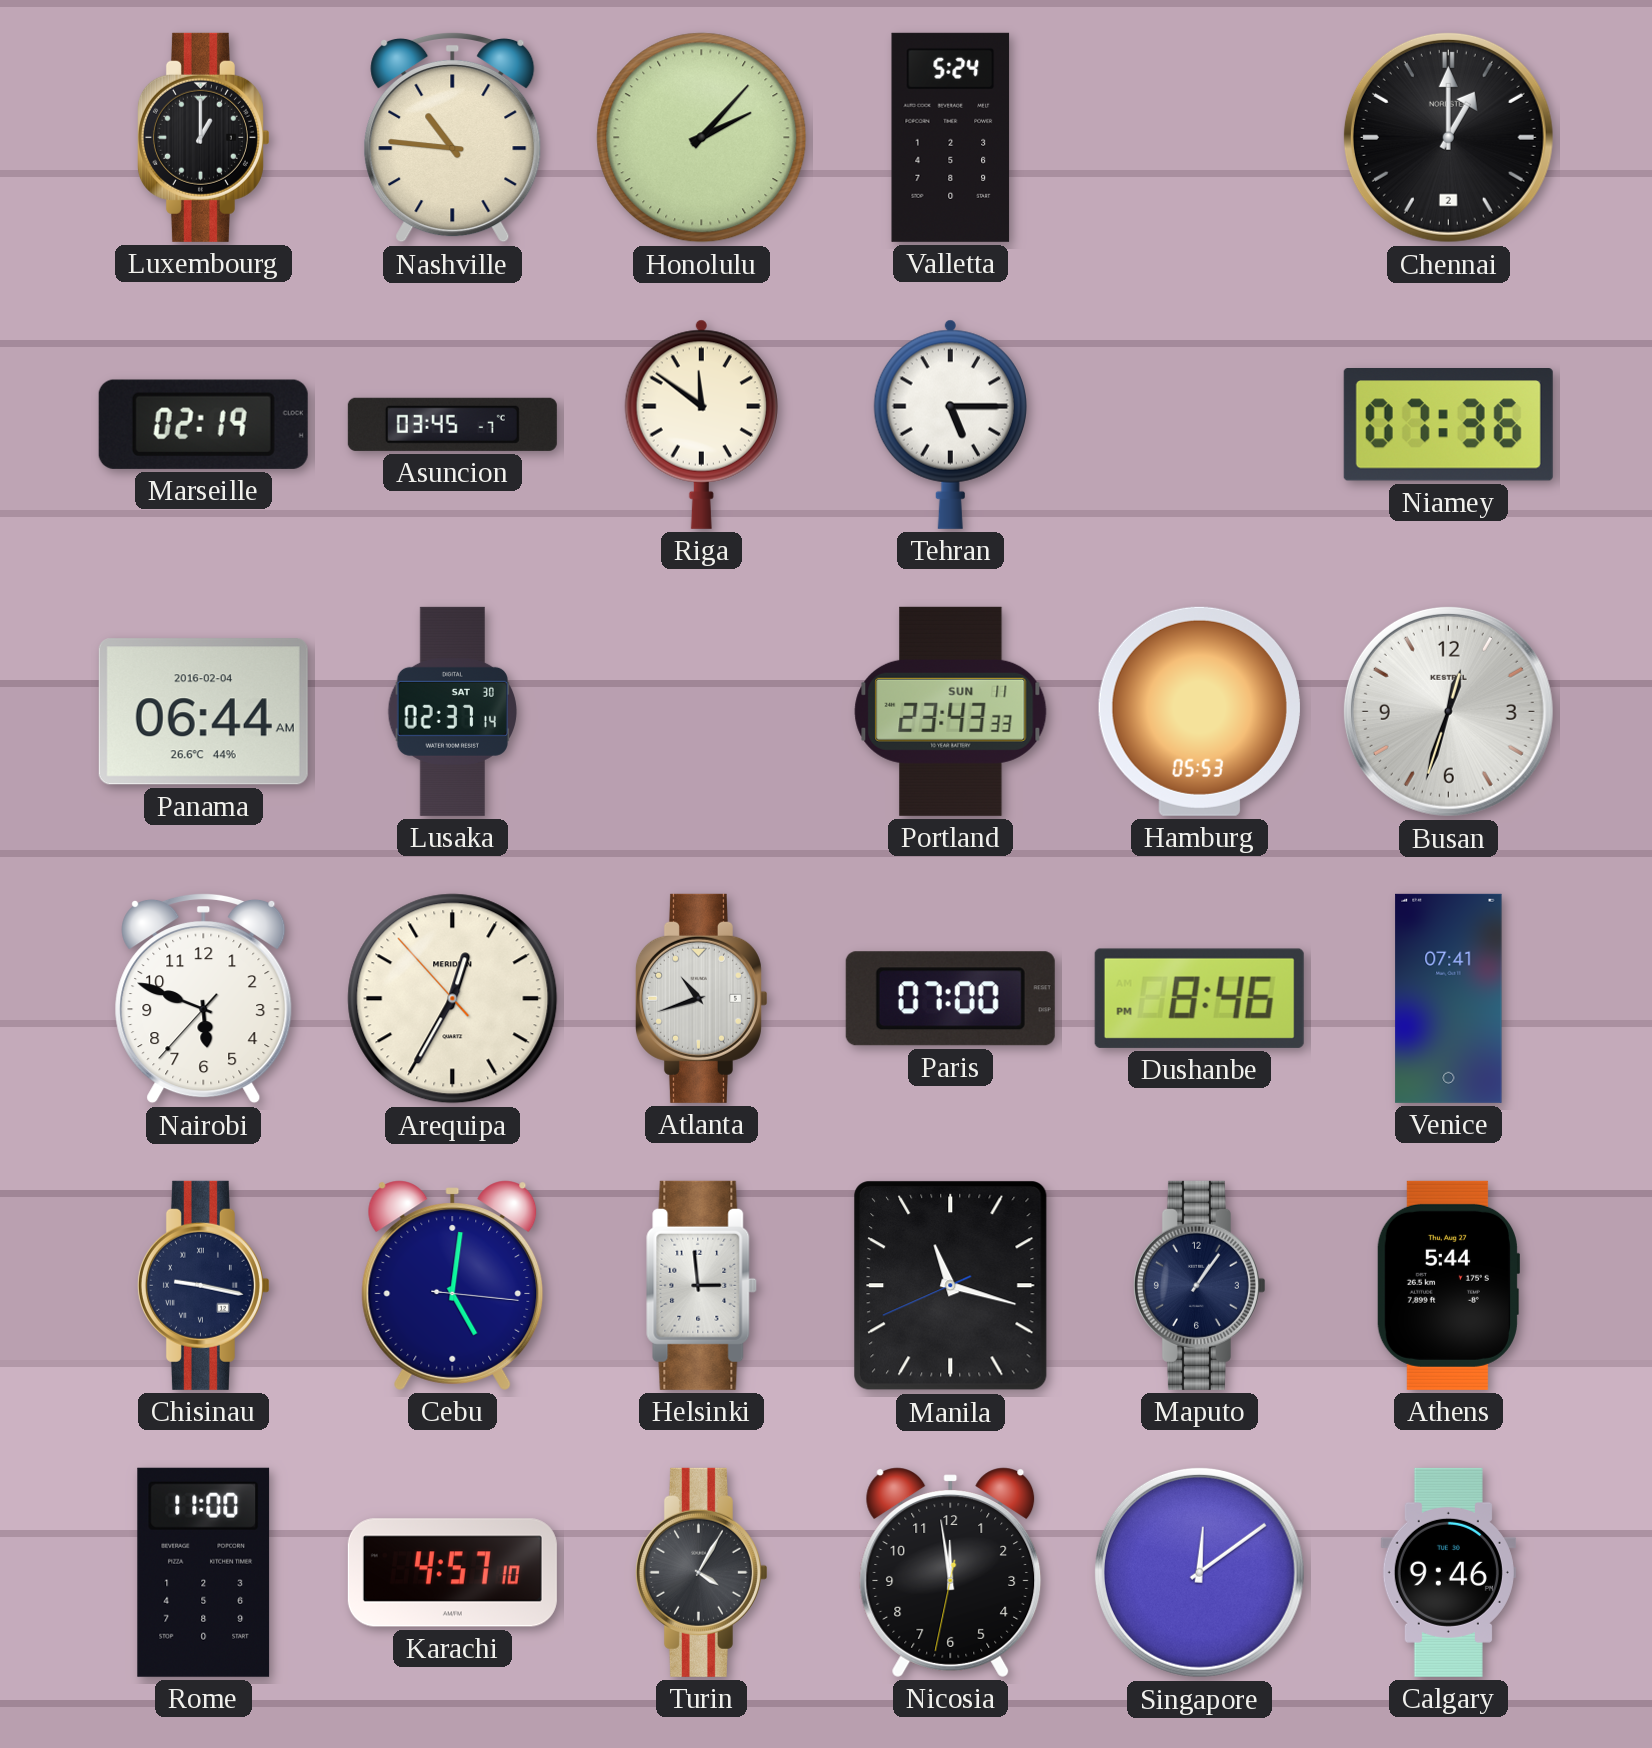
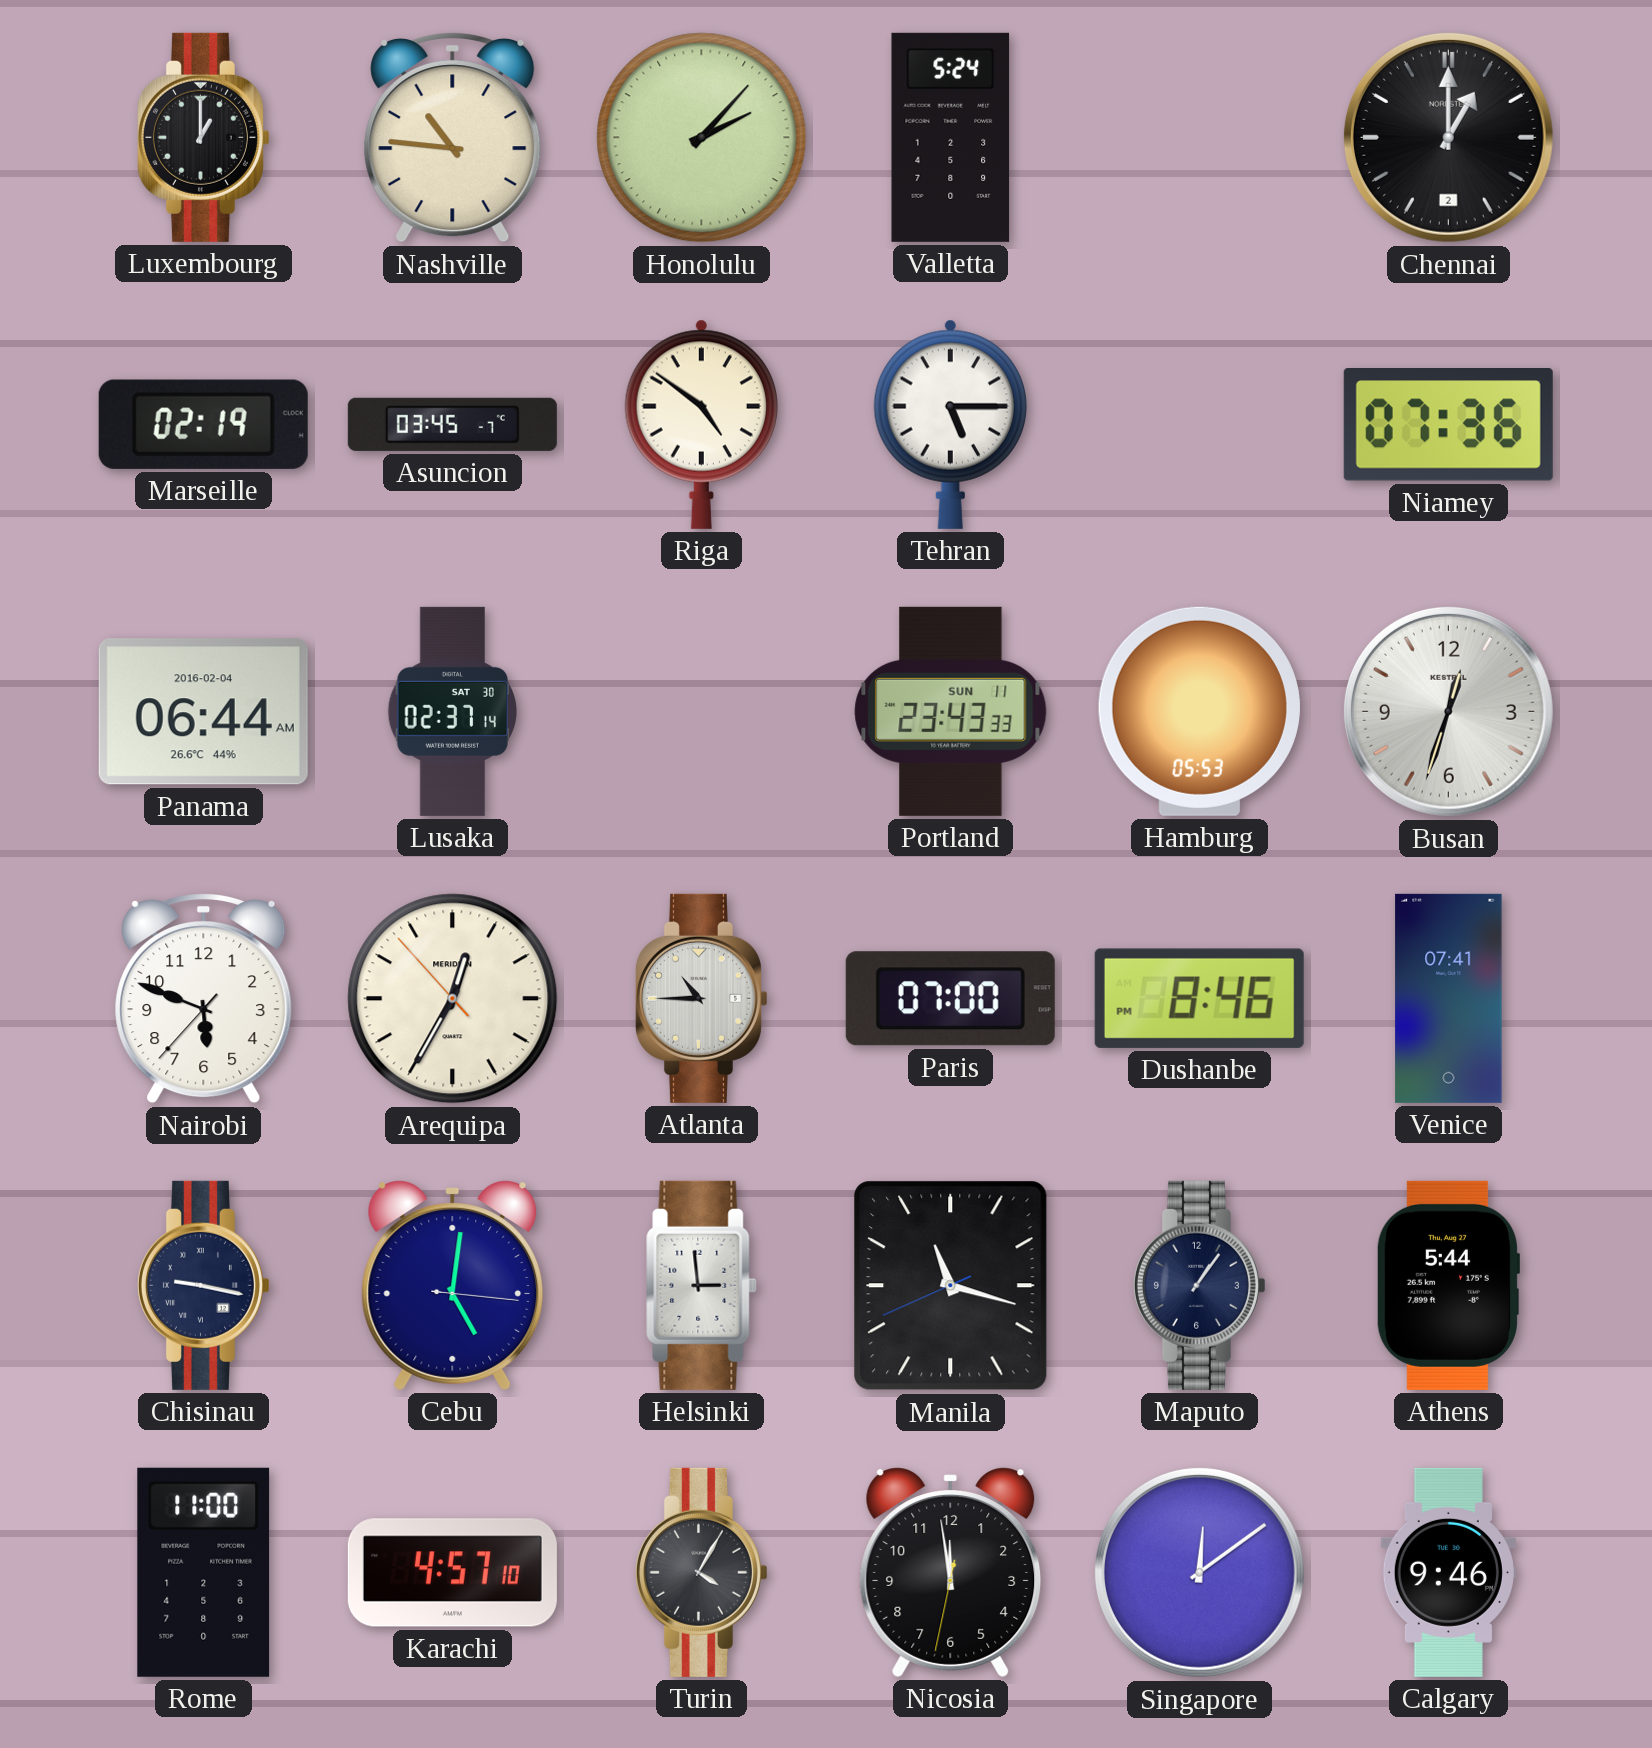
Riga: 11:51 -> 4:51
Atlanta: 10:42 -> 10:45
